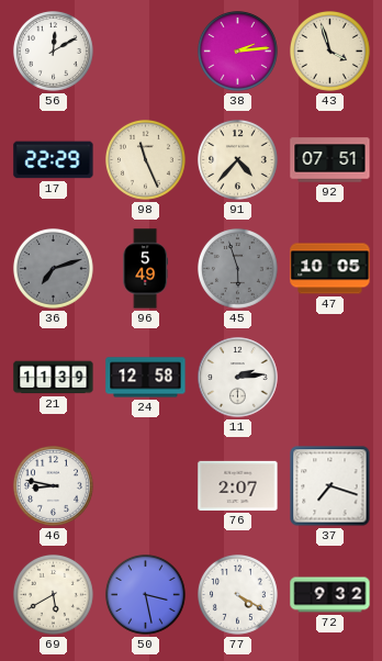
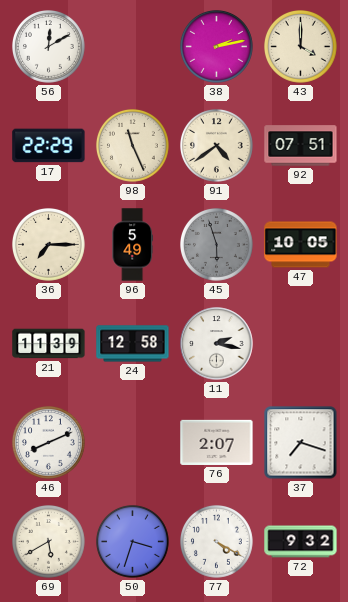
38: 2:14 -> 2:13
43: 3:57 -> 4:00
91: 4:37 -> 4:39
36: 7:12 -> 7:15
36 dial: grey -> cream
11: 2:14 -> 2:17
46: 8:47 -> 8:11
50: 3:28 -> 3:33
